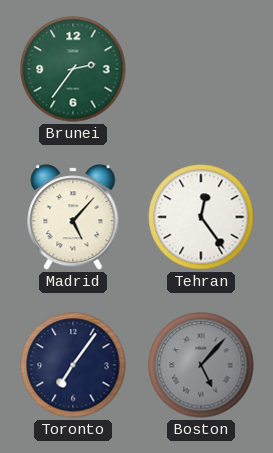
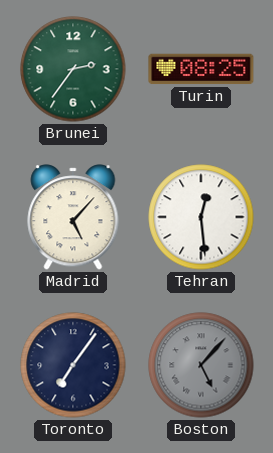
Turin: none -> 08:25
Tehran: 12:24 -> 12:29
